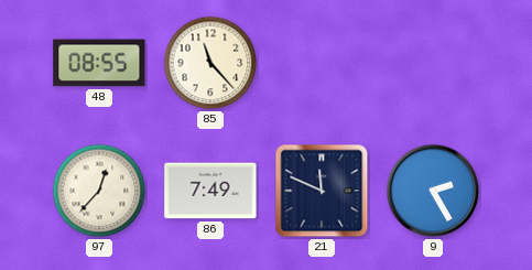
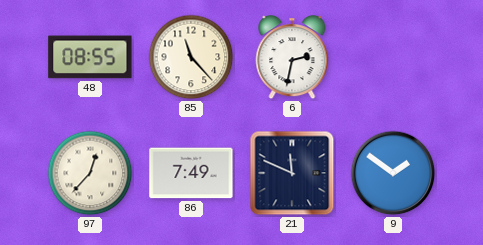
6: none -> 2:32
9: 2:25 -> 1:51
